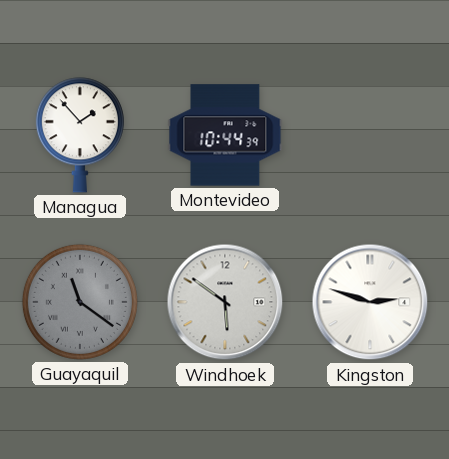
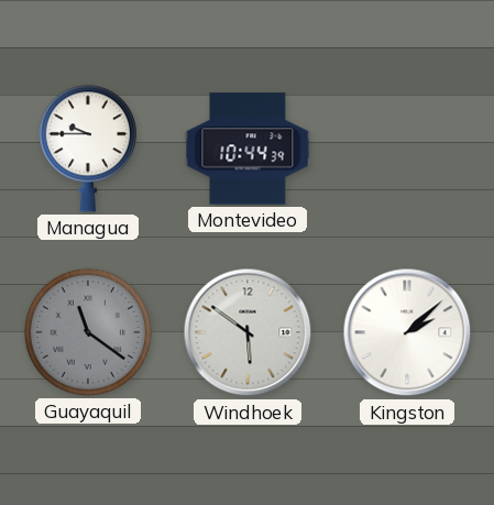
Managua: 1:53 -> 9:45
Kingston: 2:48 -> 2:08
